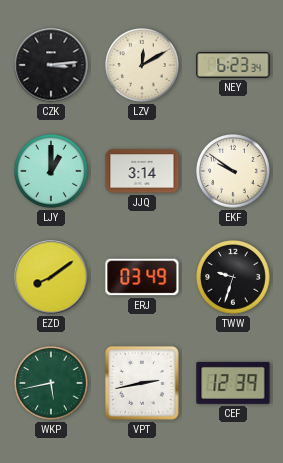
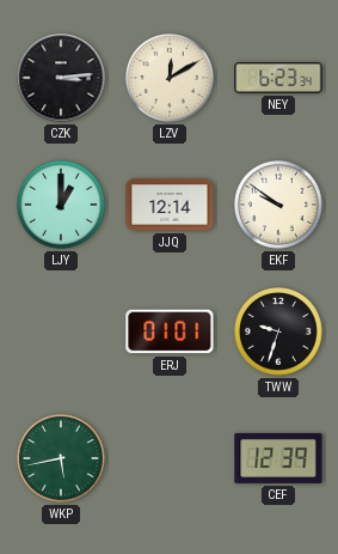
JJQ: 3:14 -> 12:14
EZD: 8:09 -> none
ERJ: 03:49 -> 01:01
VPT: 2:43 -> none
